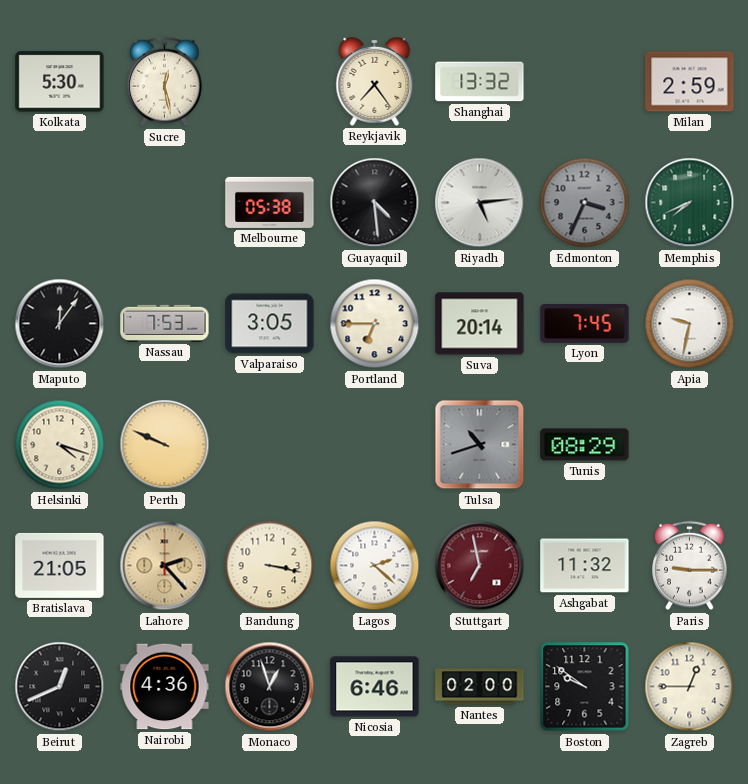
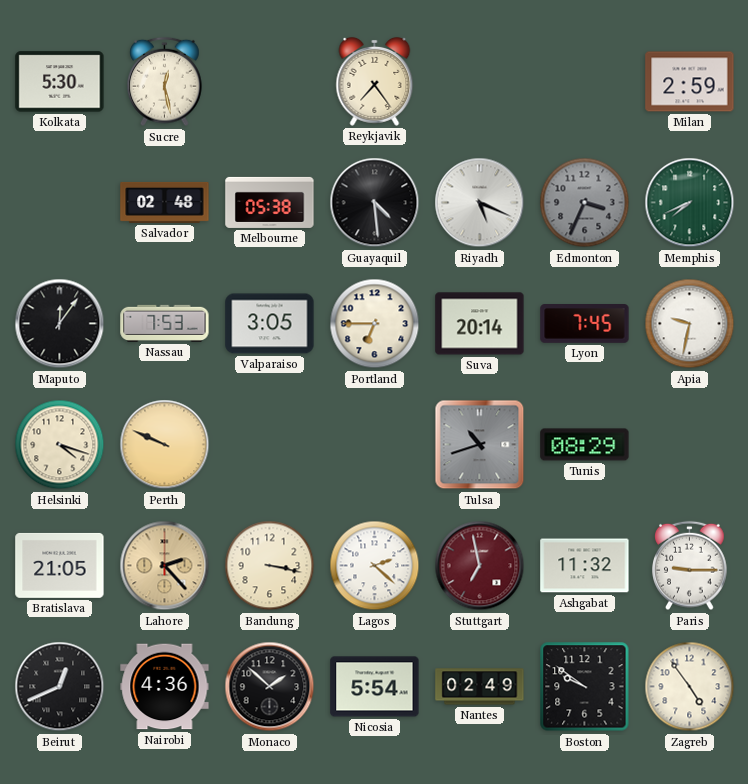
Shanghai: 13:32 -> none
Salvador: none -> 02:48
Riyadh: 5:14 -> 5:19
Monaco: 12:57 -> 1:52
Nicosia: 6:46 -> 5:54
Nantes: 02:00 -> 02:49
Zagreb: 12:45 -> 4:54
